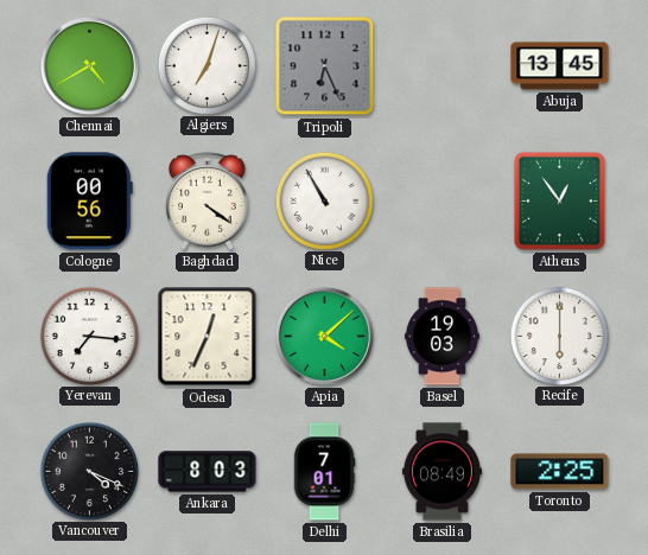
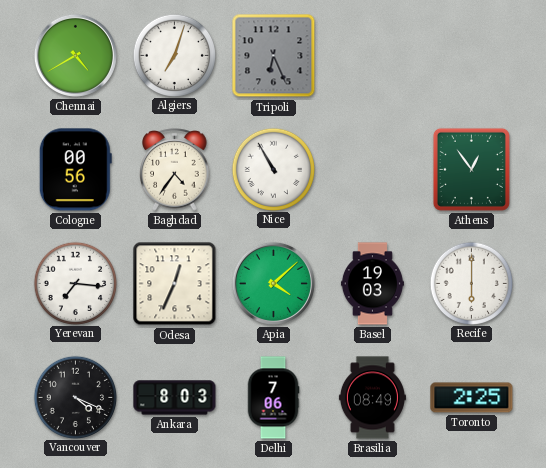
Abuja: 13:45 -> none
Baghdad: 4:21 -> 4:36
Delhi: 7:01 -> 7:06
